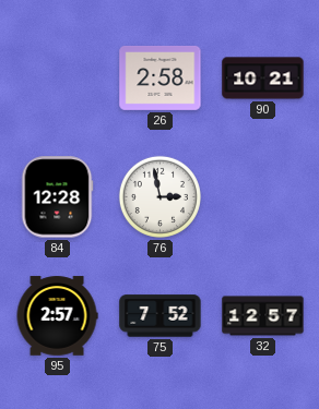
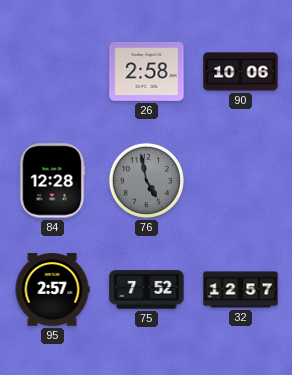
90: 10:21 -> 10:06
76: 2:58 -> 4:58
76 dial: white -> grey
